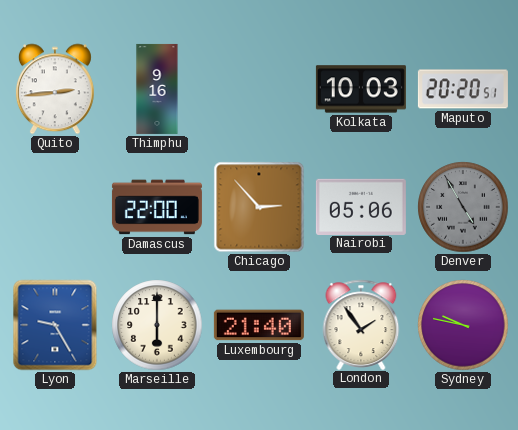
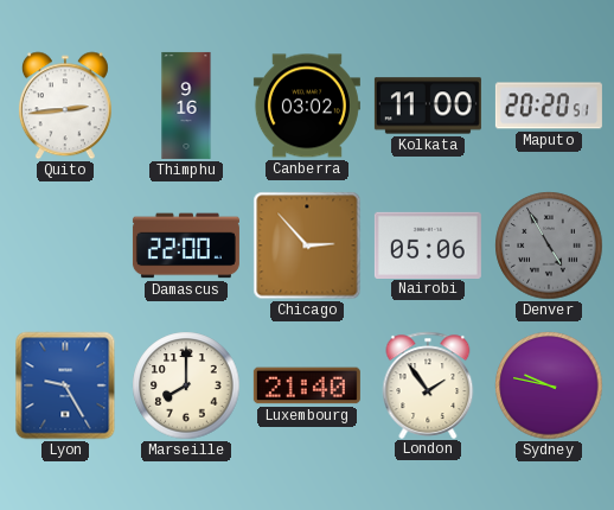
Canberra: none -> 03:02
Kolkata: 10:03 -> 11:00
Marseille: 6:00 -> 8:00
